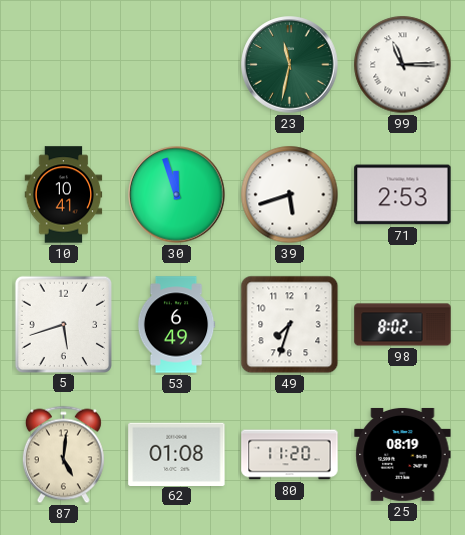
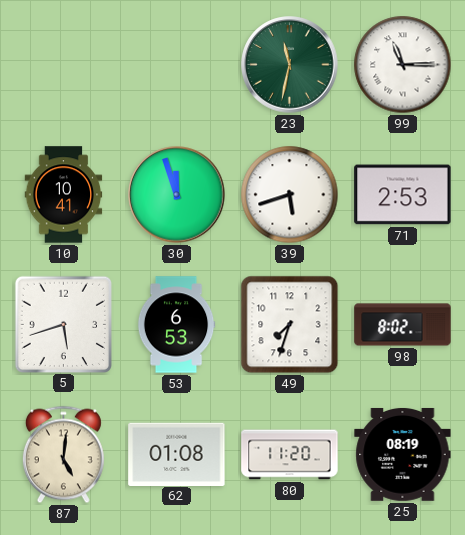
53: 6:49 -> 6:53
